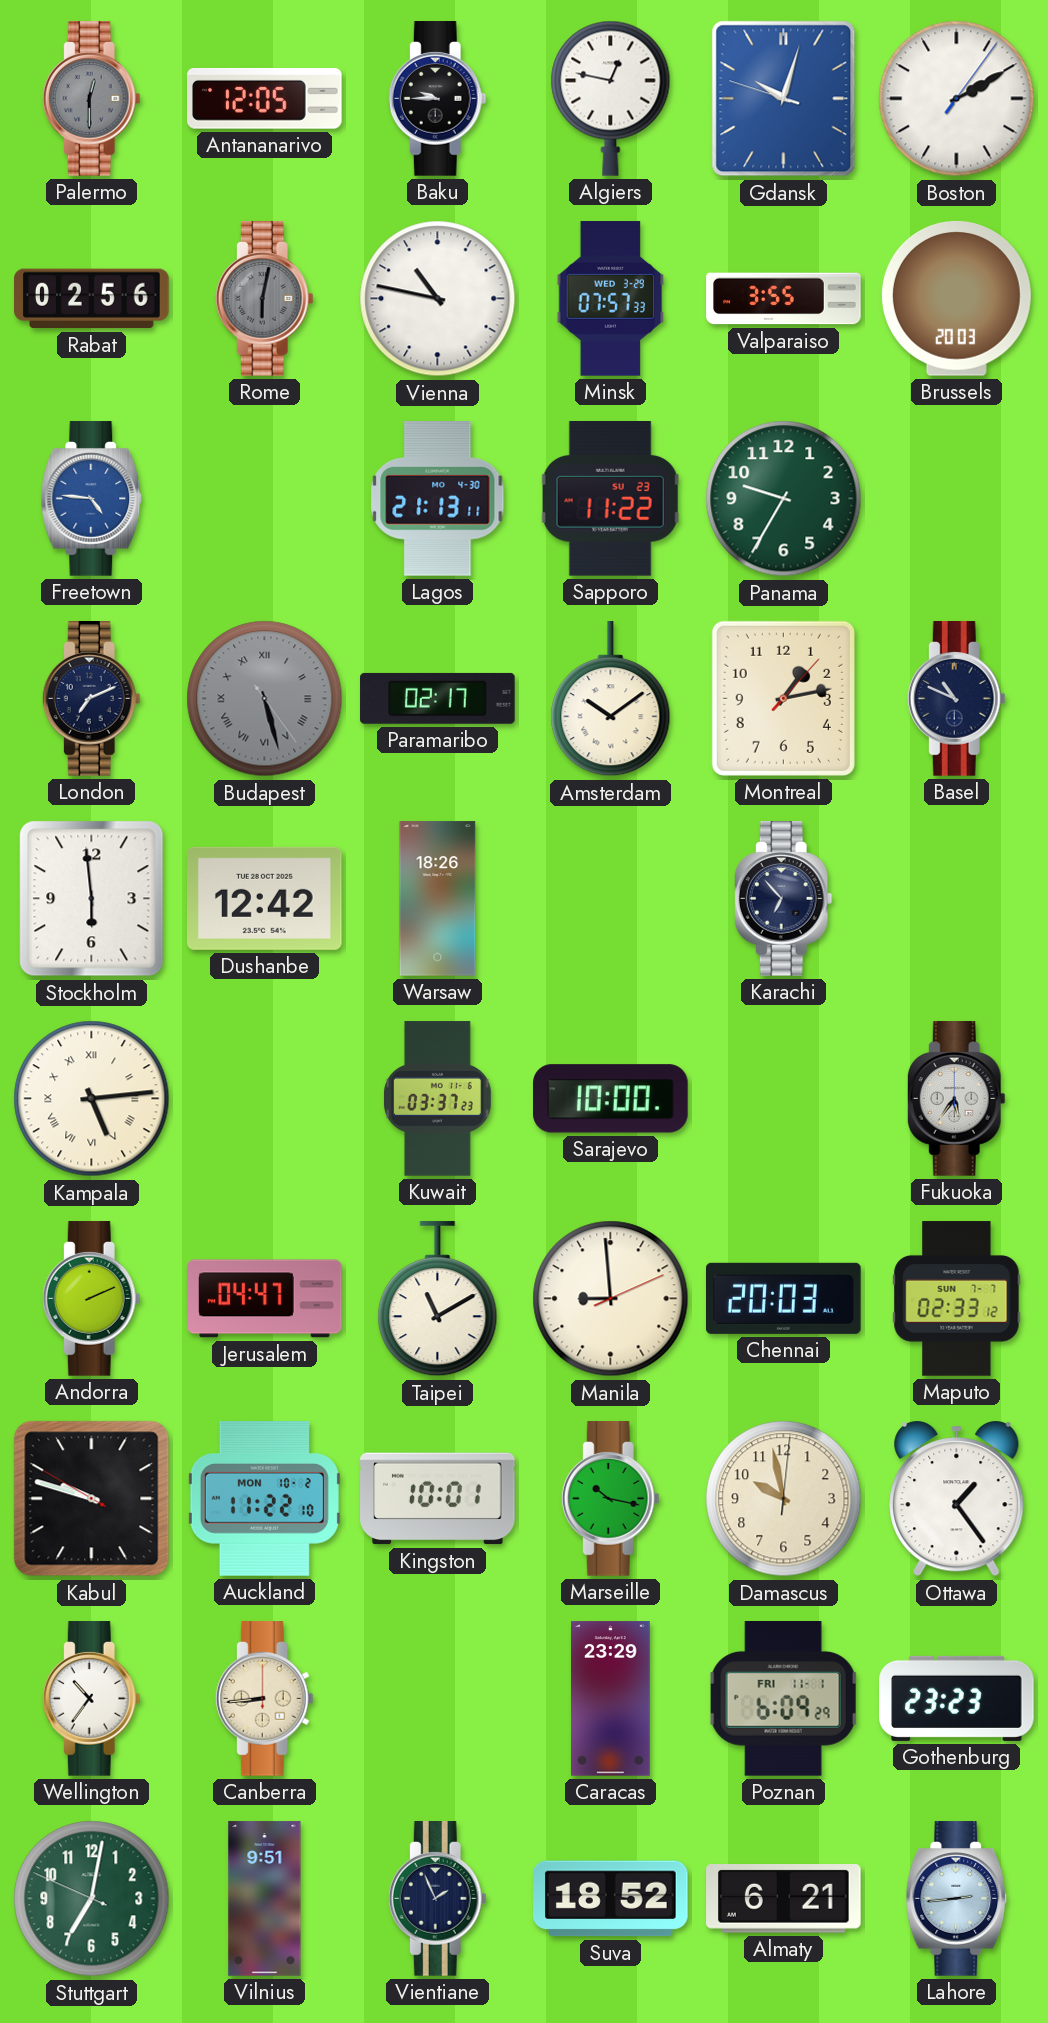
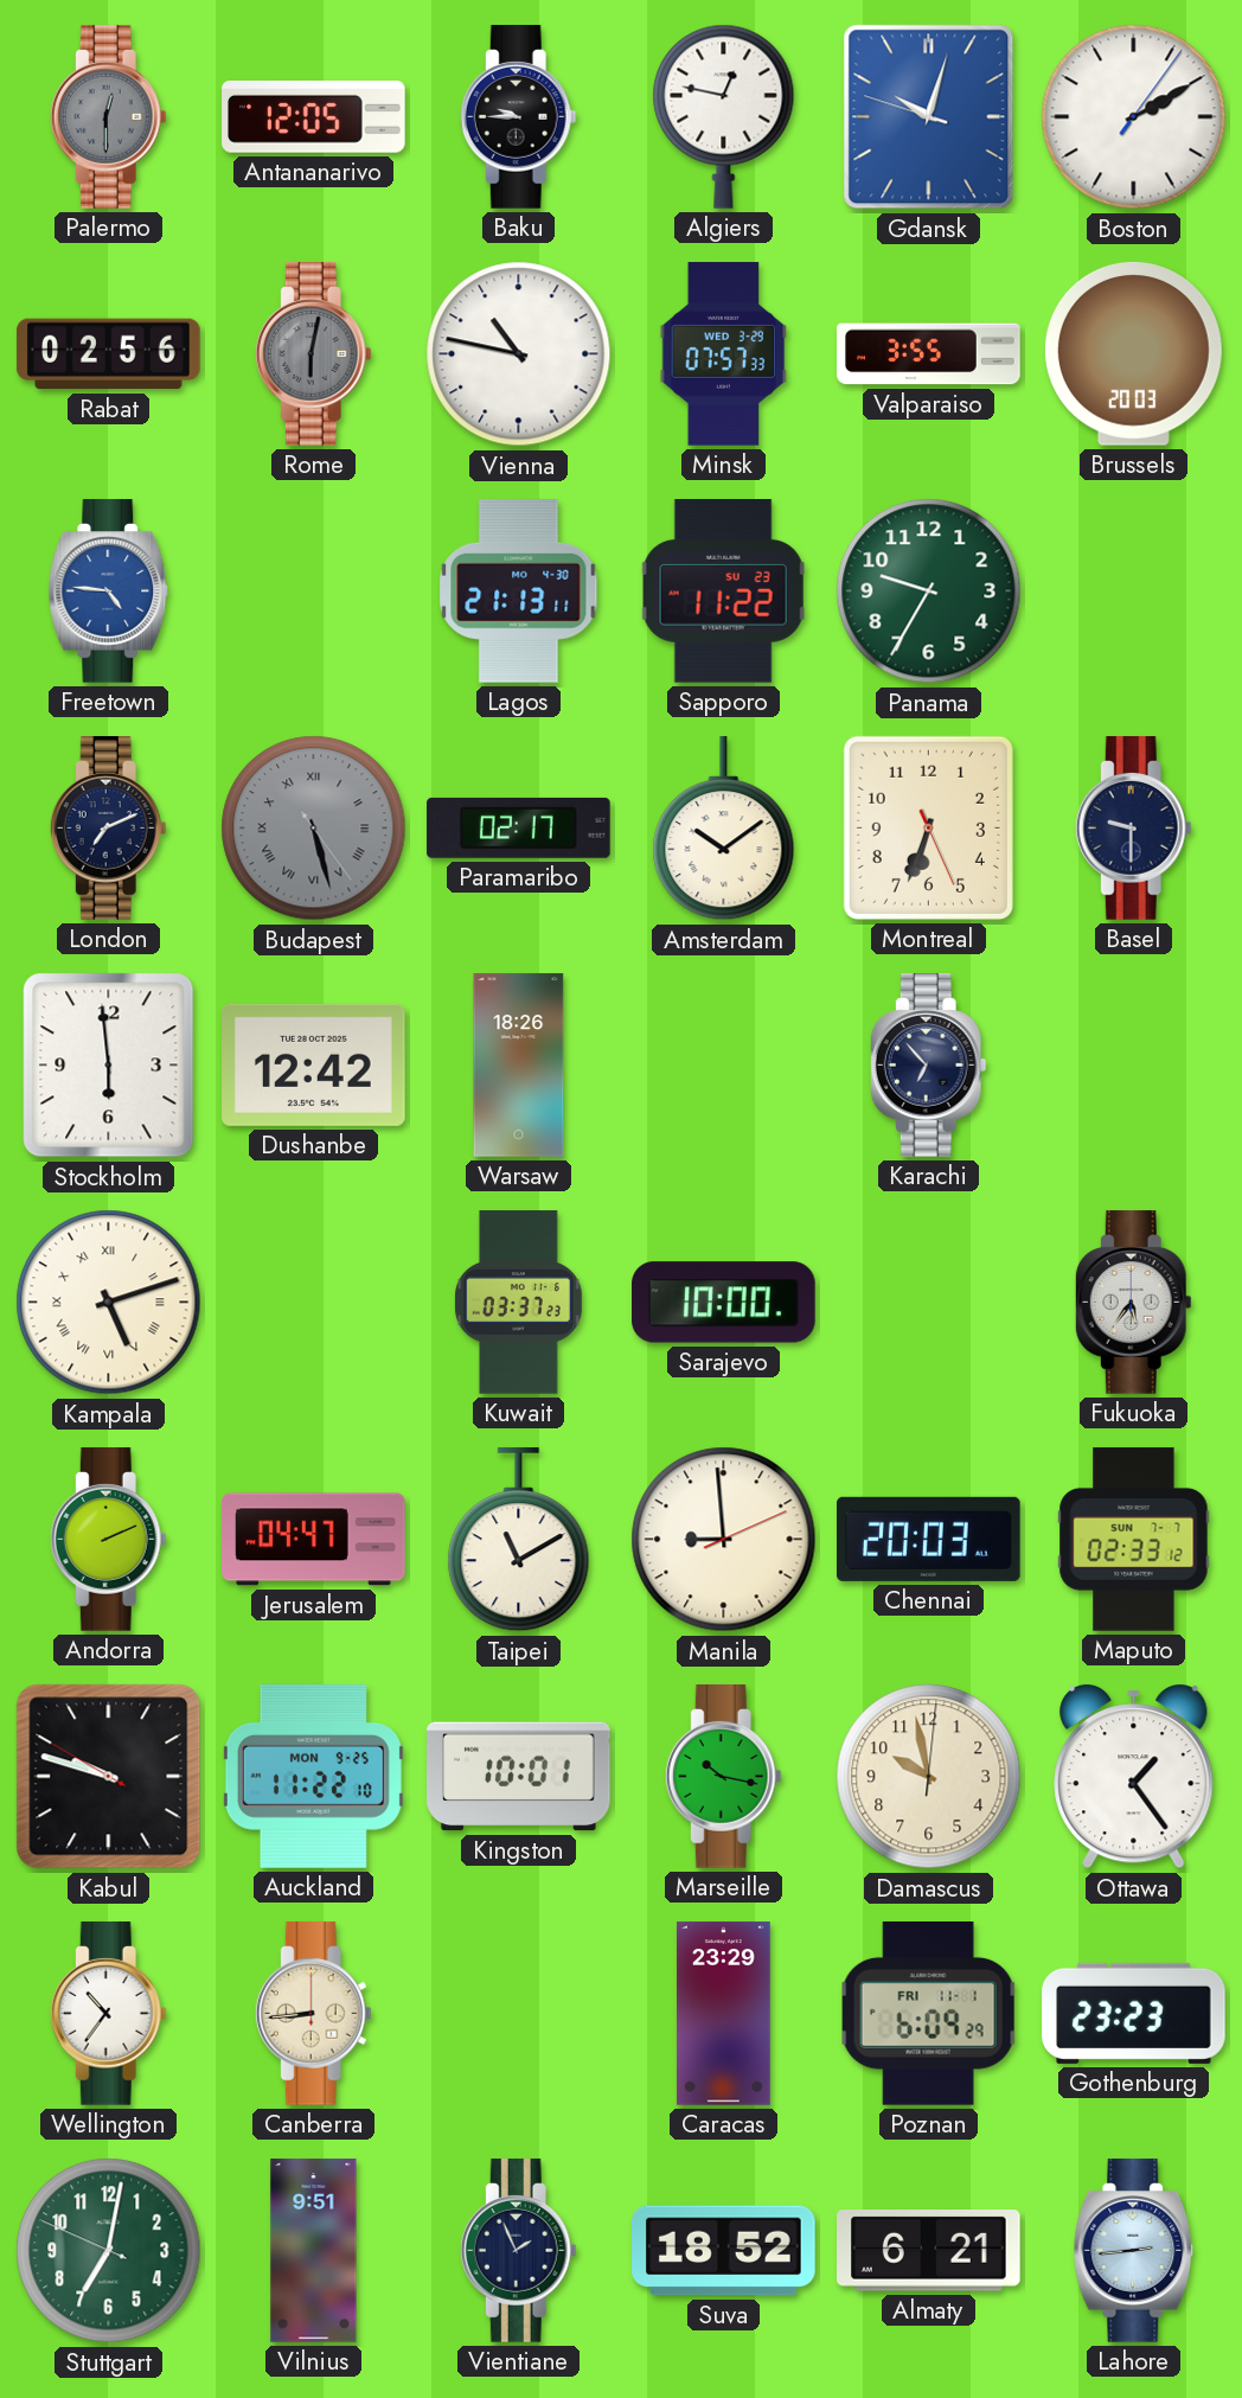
Montreal: 1:13 -> 6:33
Basel: 10:49 -> 9:30
Kampala: 5:14 -> 5:12
Auckland date: MON 10-2 -> MON 9-25
